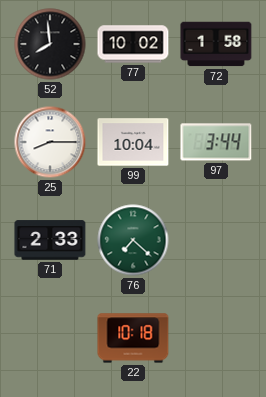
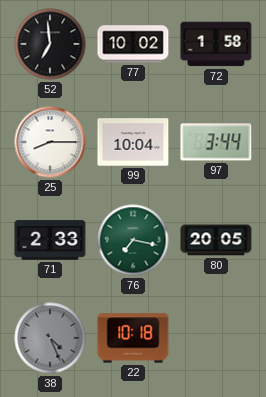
52: 7:59 -> 6:59
76: 7:22 -> 7:17
80: none -> 20:05
38: none -> 4:26
